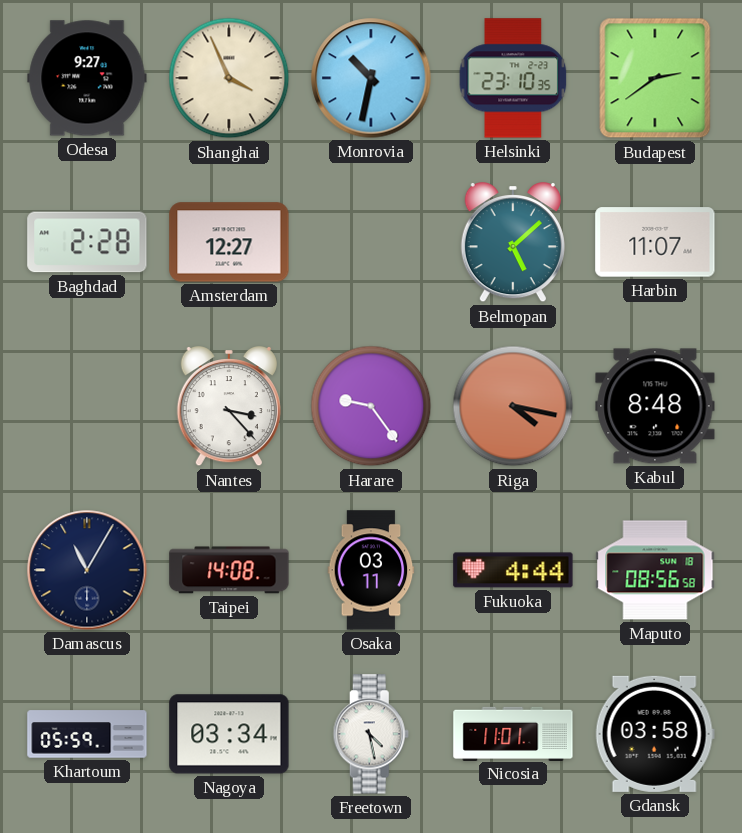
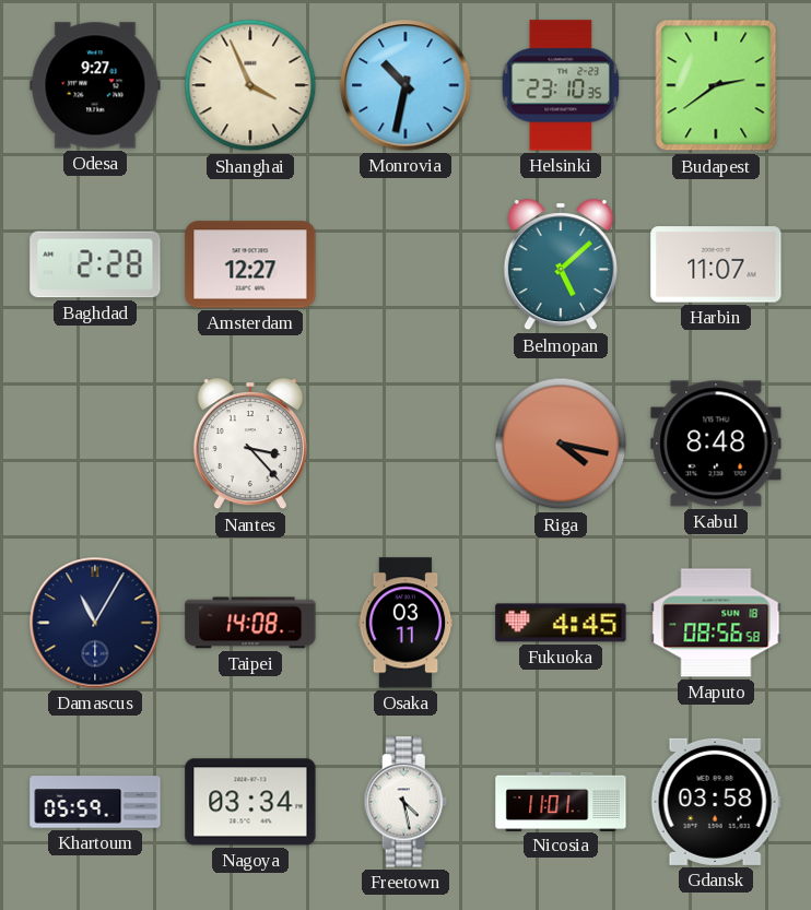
Harare: 9:24 -> none
Fukuoka: 4:44 -> 4:45
